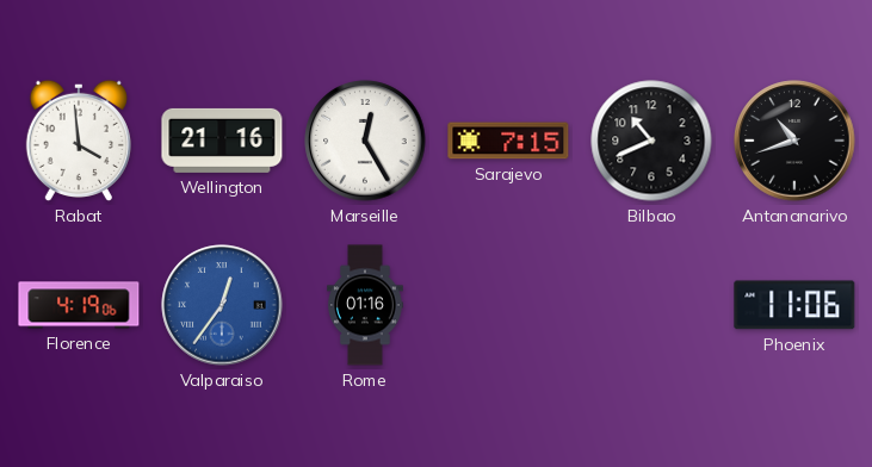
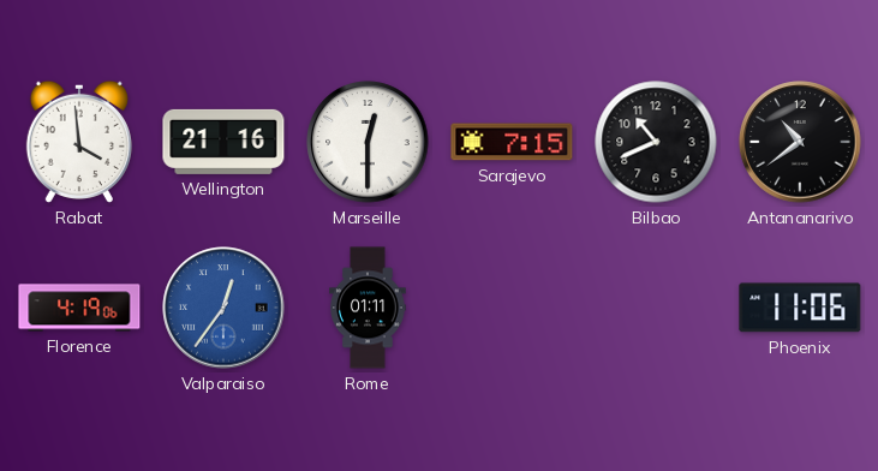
Marseille: 12:25 -> 12:30
Antananarivo: 10:42 -> 10:39
Rome: 01:16 -> 01:11
